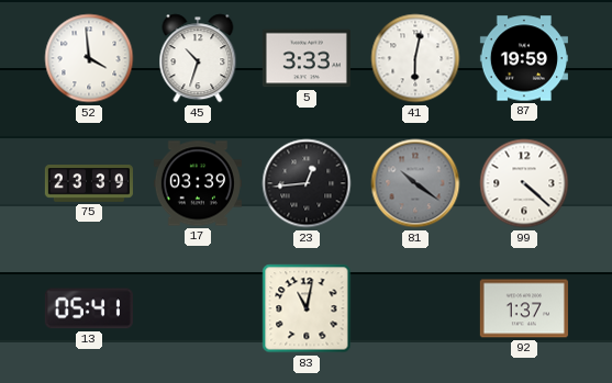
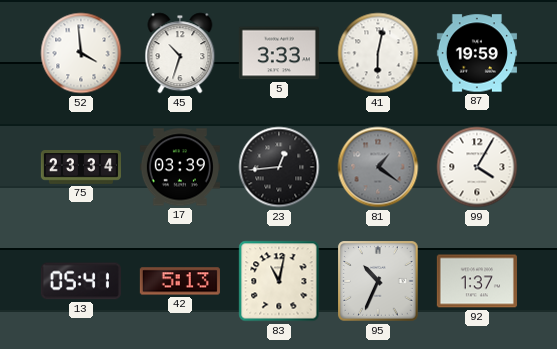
75: 23:39 -> 23:34
81: 10:21 -> 1:21
99: 4:22 -> 4:05
42: none -> 5:13
95: none -> 10:34
